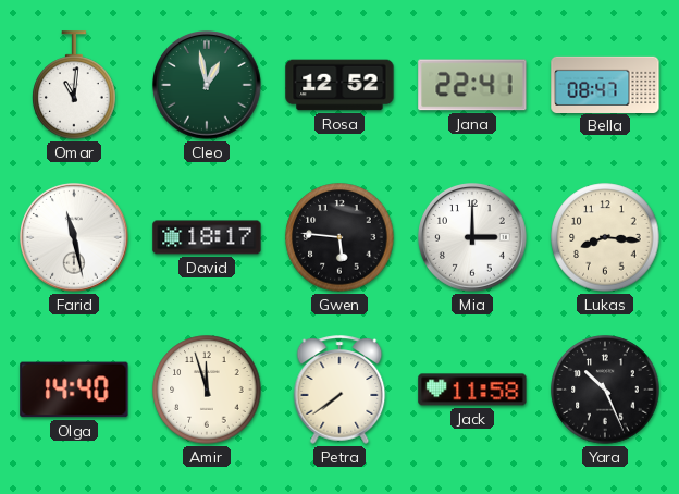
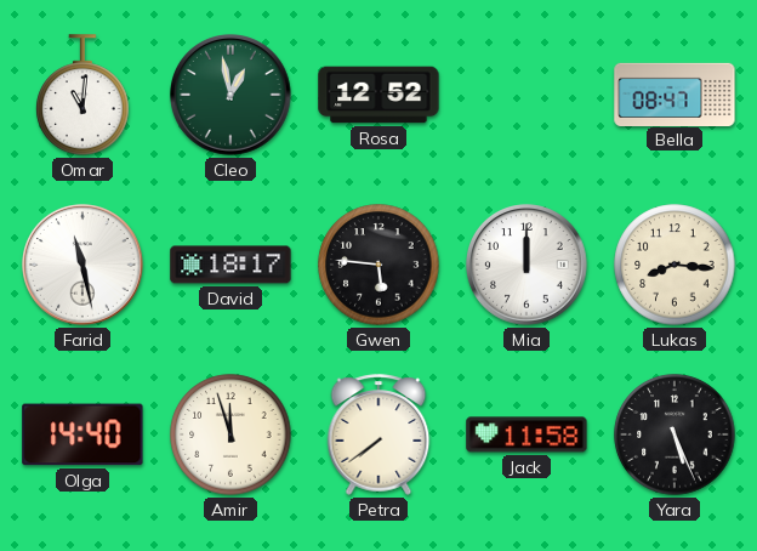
Jana: 22:41 -> none
Mia: 3:00 -> 12:00
Yara: 10:26 -> 5:26
